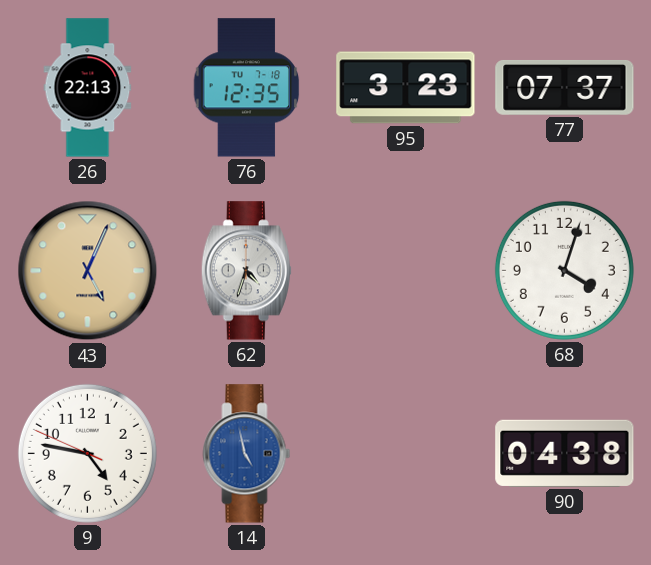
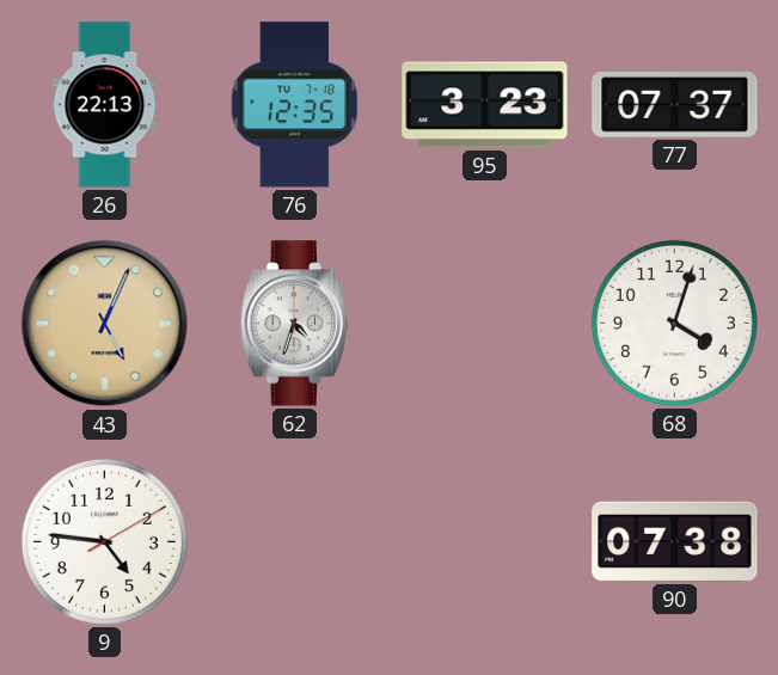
9: 4:46:49 -> 4:46:10
14: 4:58 -> none
90: 04:38 -> 07:38
